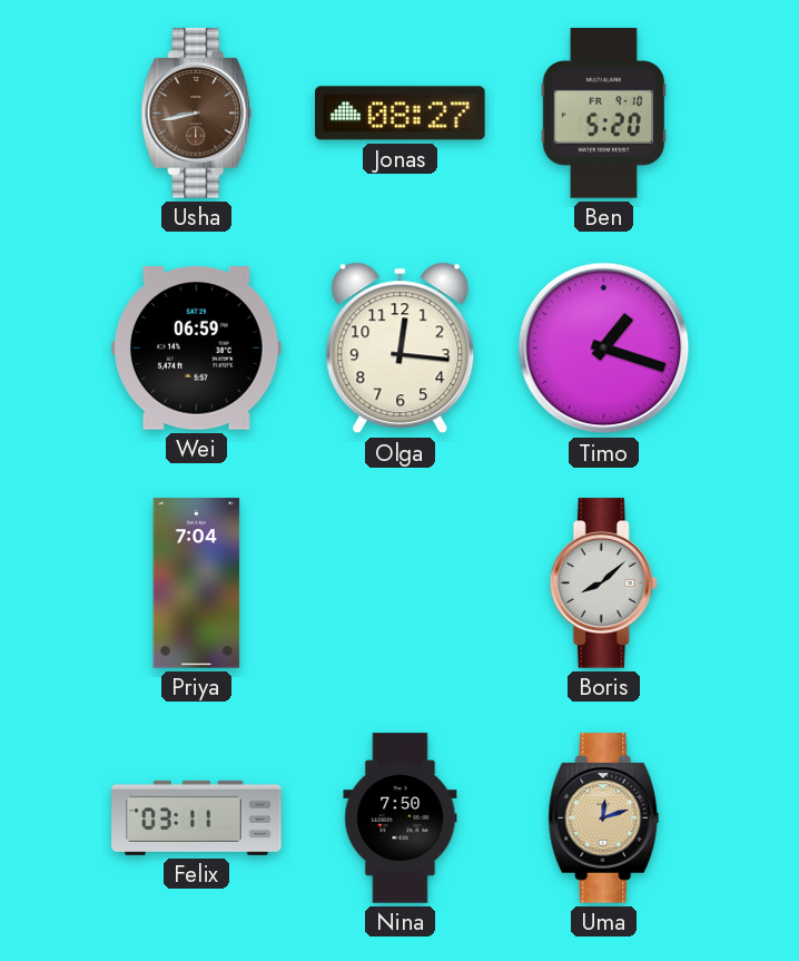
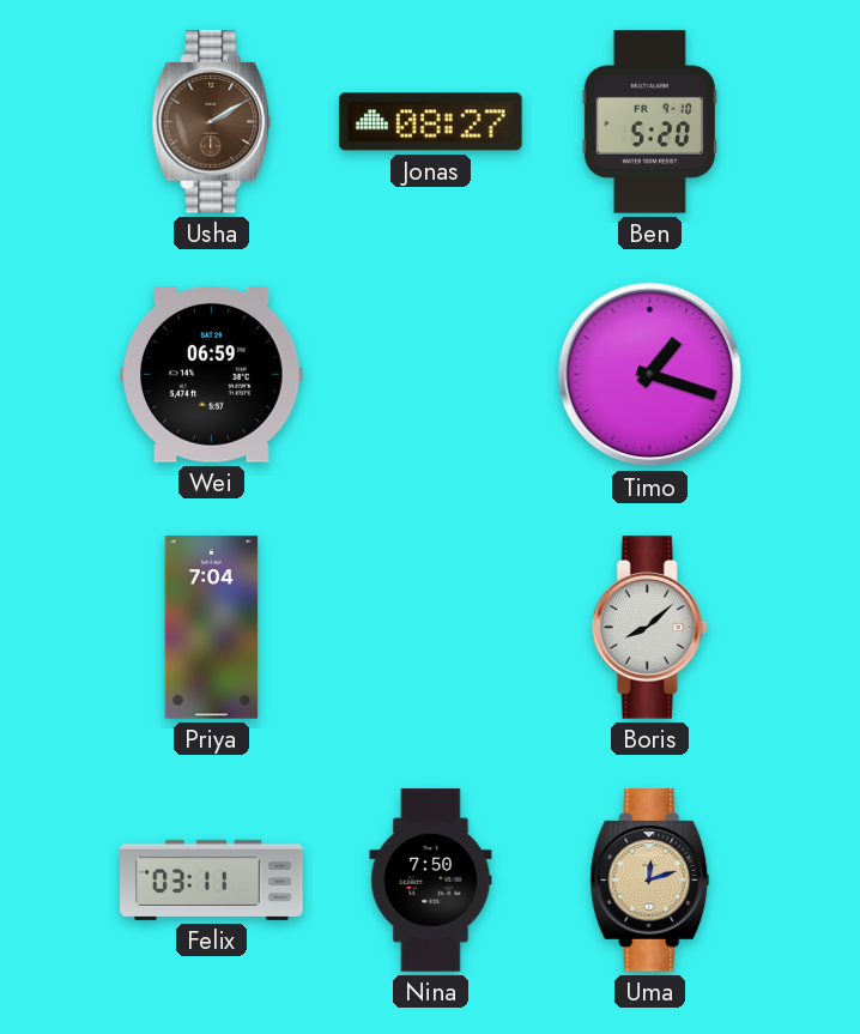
Usha: 8:43 -> 2:10
Olga: 12:16 -> none
